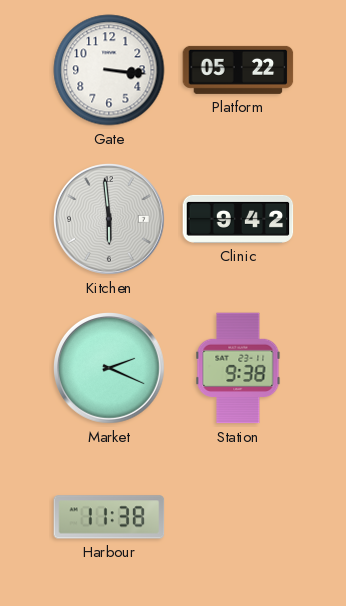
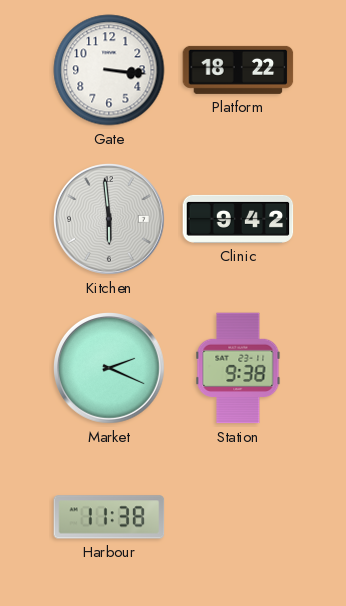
Platform: 05:22 -> 18:22
